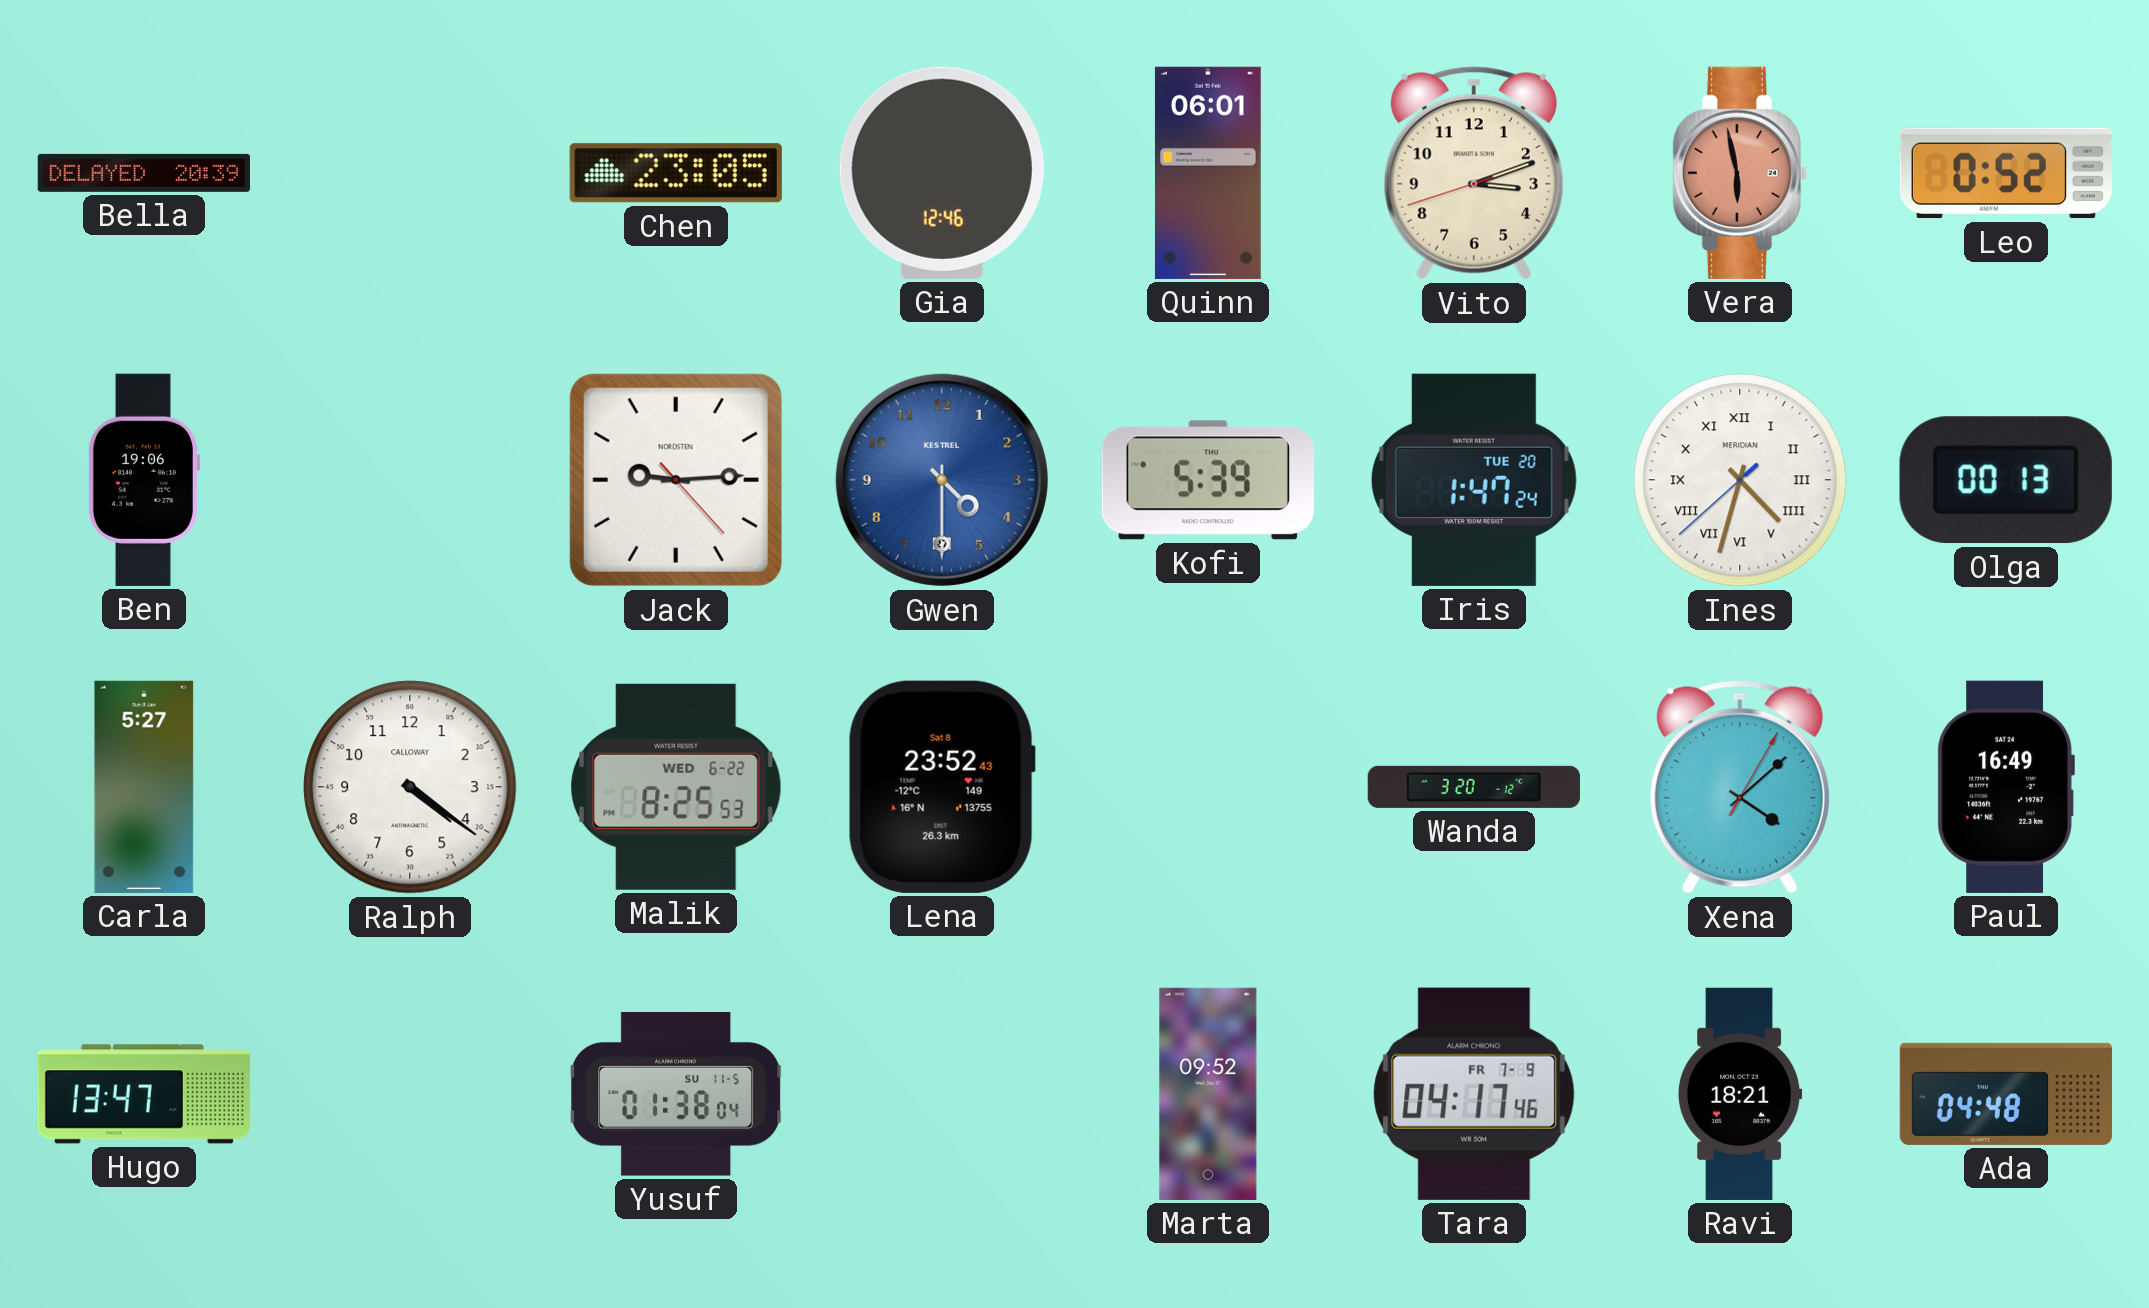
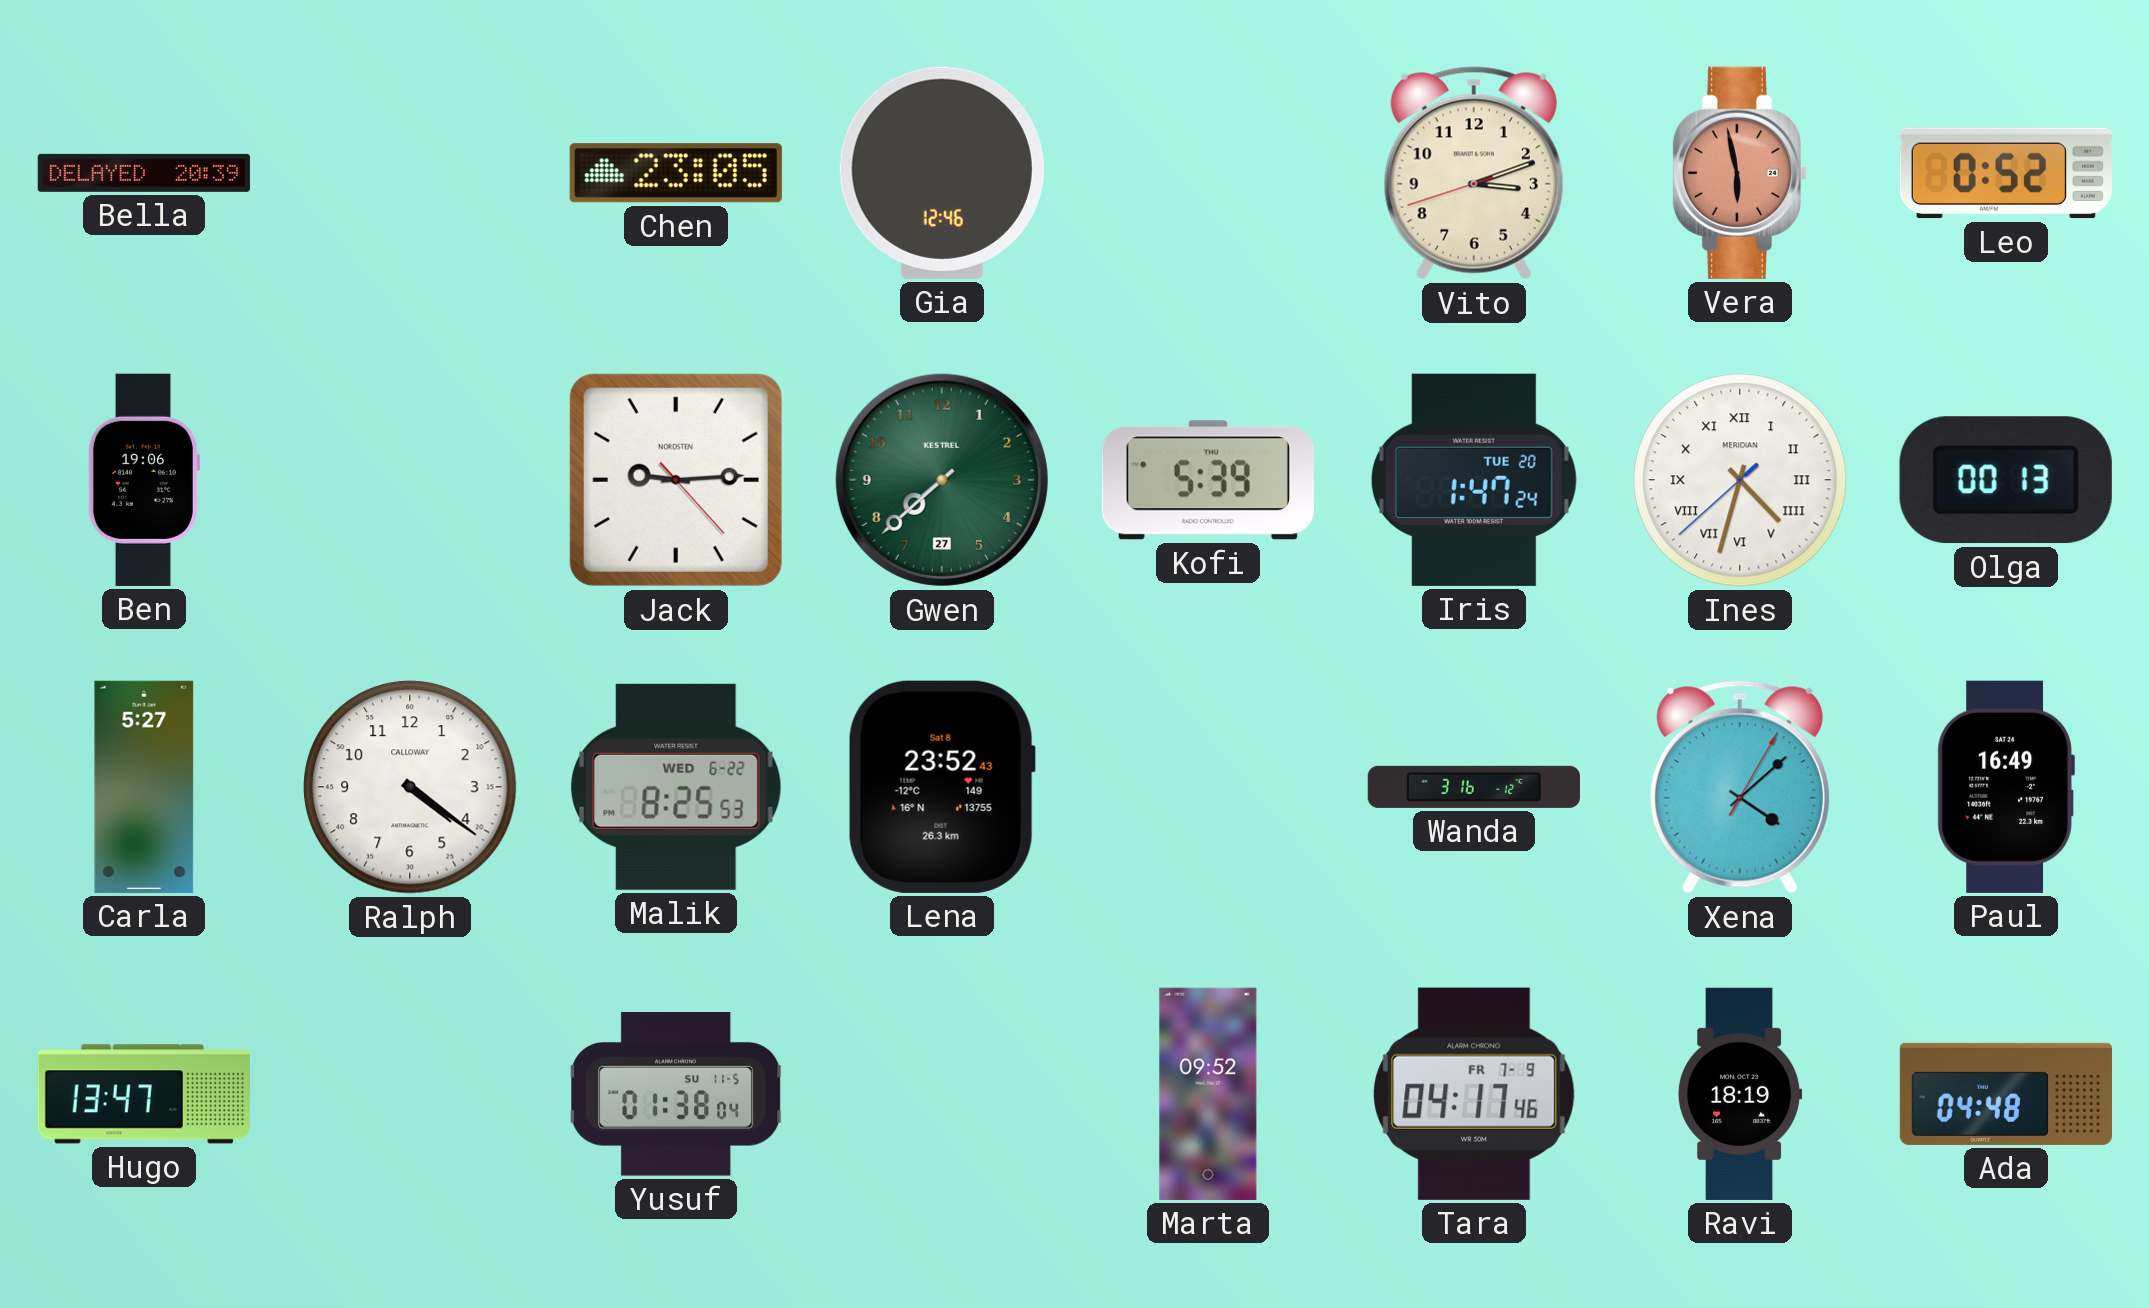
Quinn: 06:01 -> none
Gwen: 4:30 -> 7:38
Gwen dial: blue -> green
Wanda: 3:20 -> 3:16
Ravi: 18:21 -> 18:19
